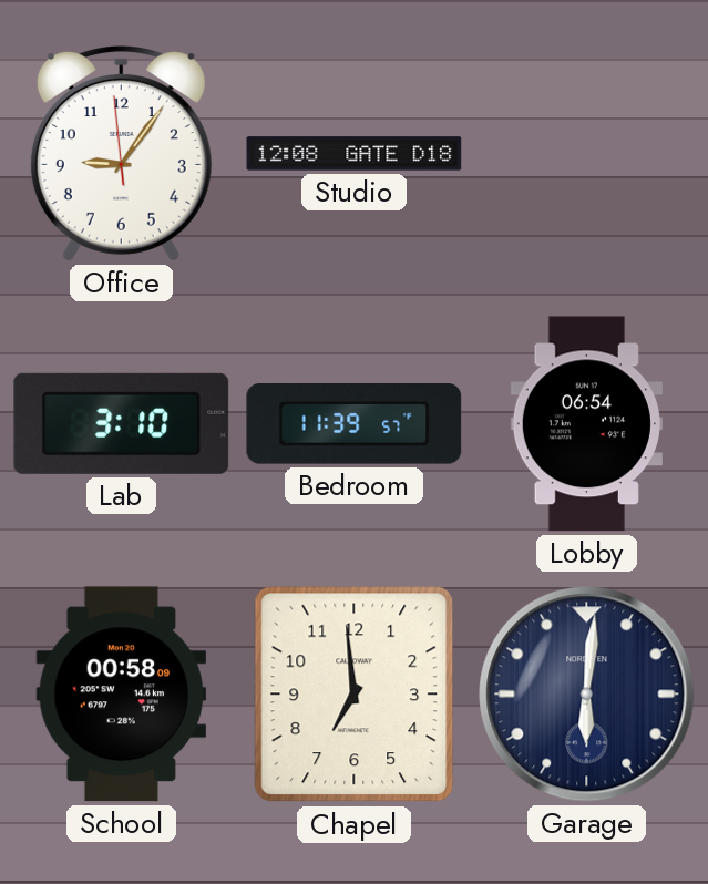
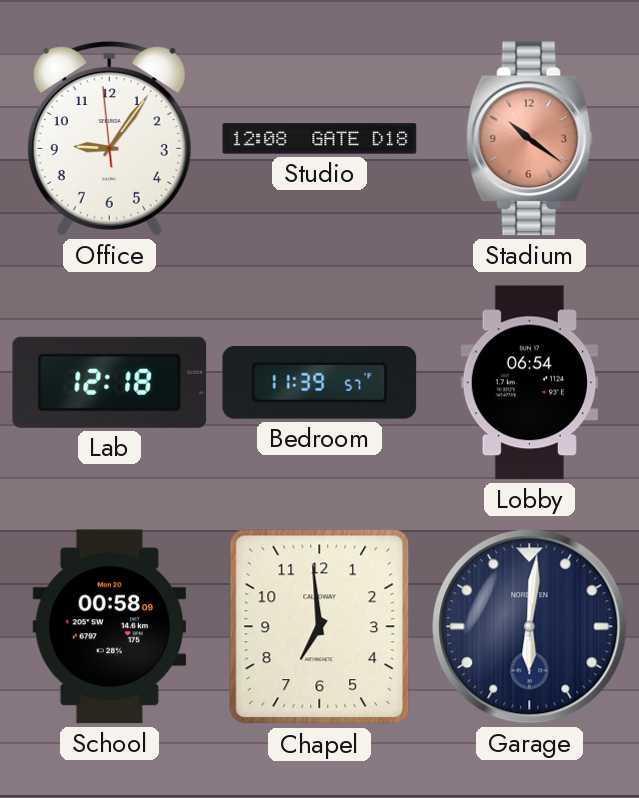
Stadium: none -> 10:21
Lab: 3:10 -> 12:18
